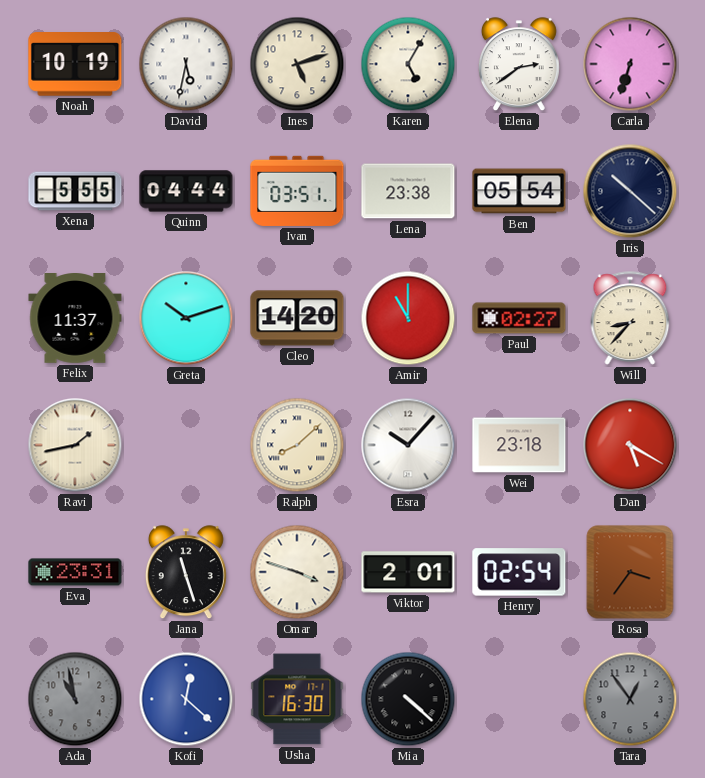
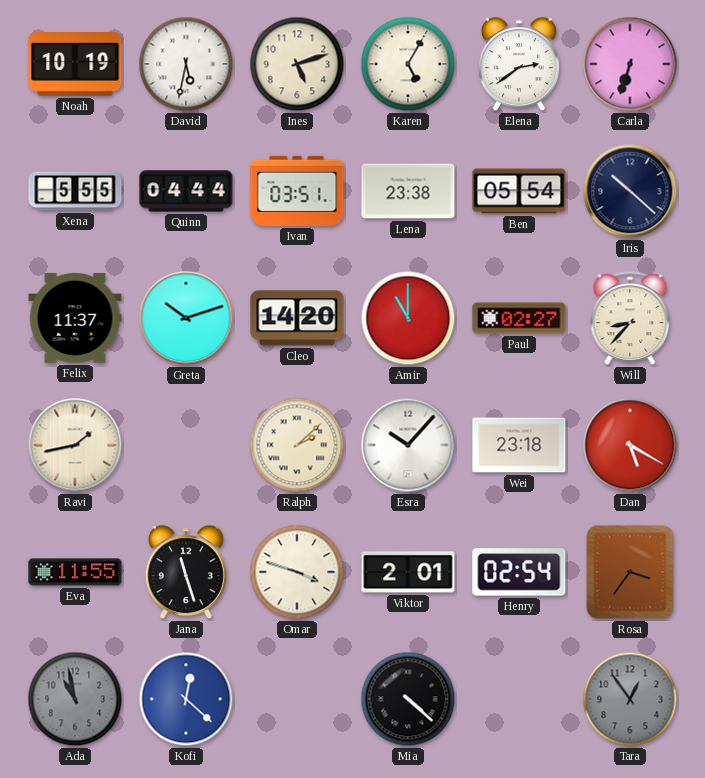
Ralph: 8:08 -> 2:08
Eva: 23:31 -> 11:55
Usha: 16:30 -> none
